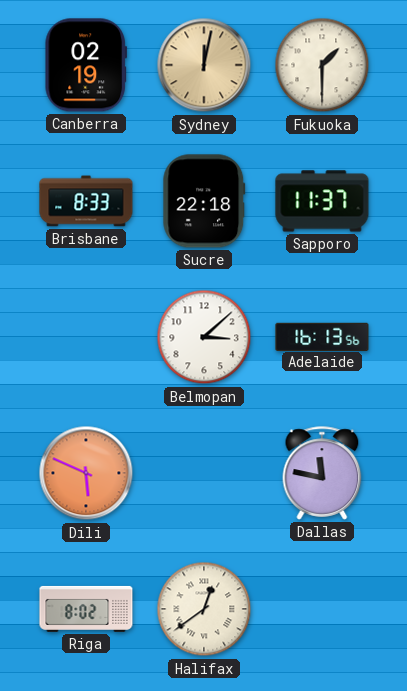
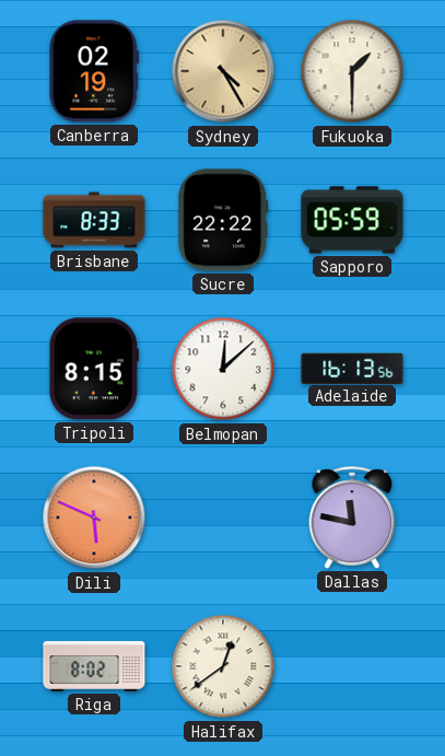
Sydney: 12:02 -> 4:25
Sucre: 22:18 -> 22:22
Sapporo: 11:37 -> 05:59
Tripoli: none -> 8:15
Belmopan: 3:08 -> 12:08
